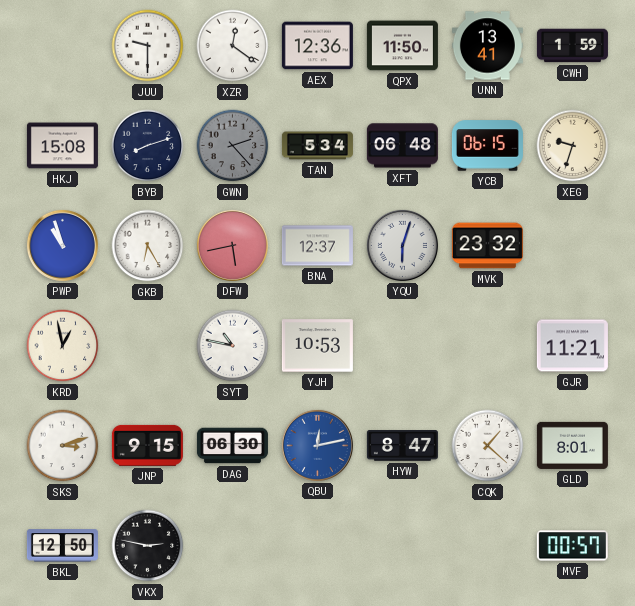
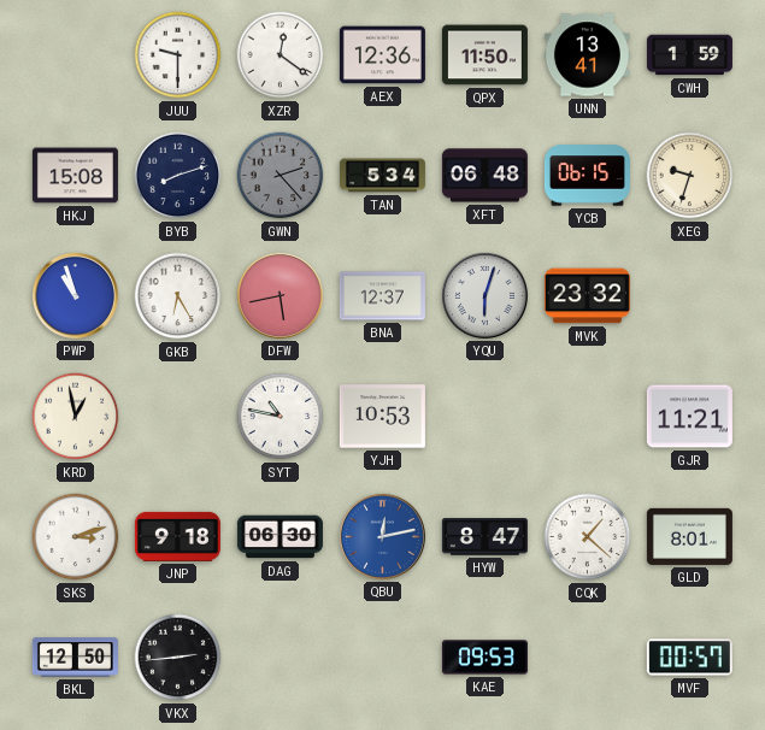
JNP: 9:15 -> 9:18
VKX: 2:47 -> 2:44
KAE: none -> 09:53
